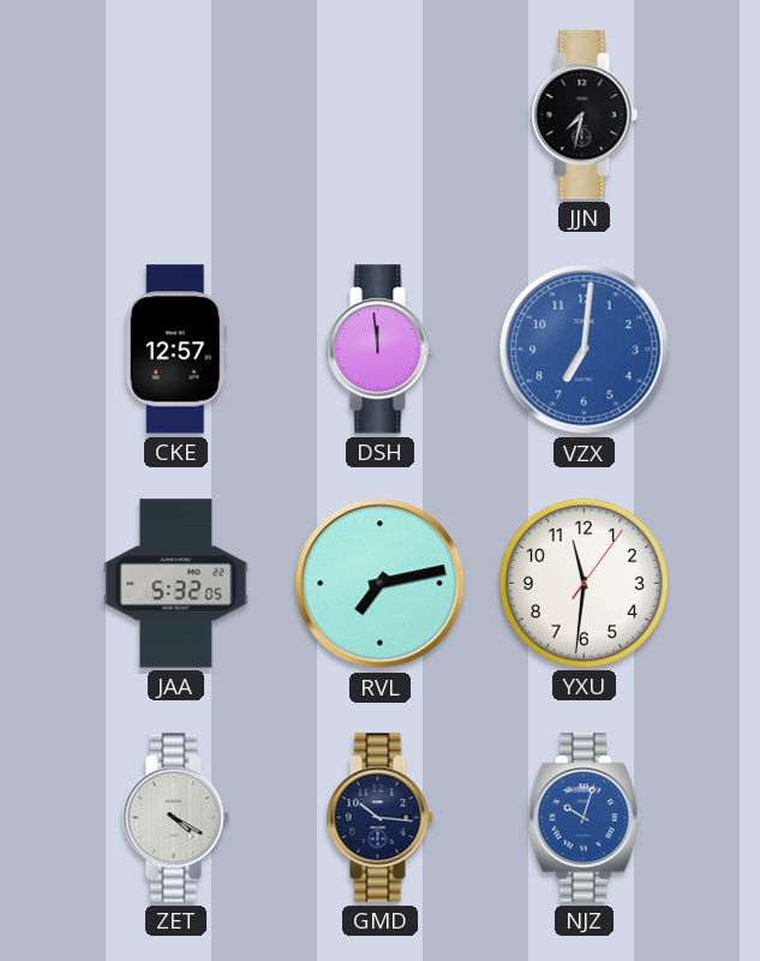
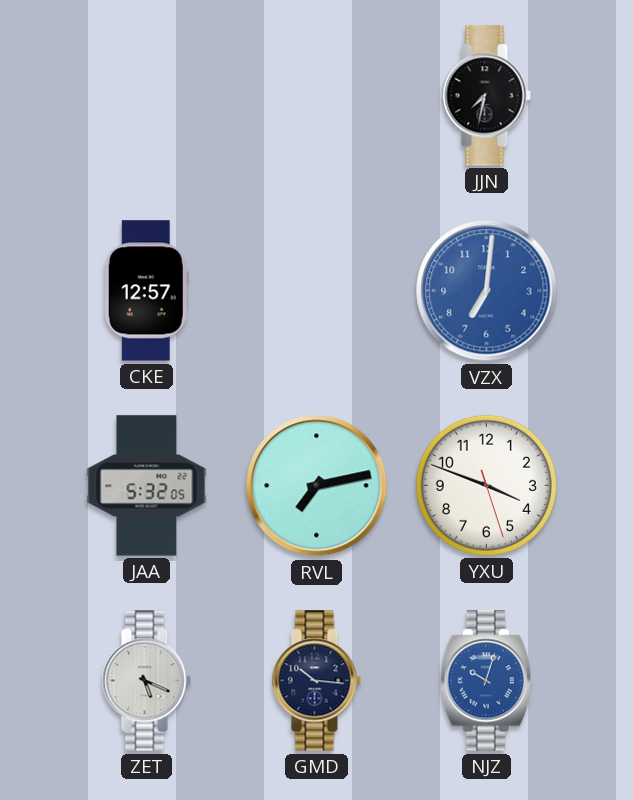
DSH: 11:59 -> none
YXU: 11:31 -> 3:48
ZET: 4:20 -> 5:19
